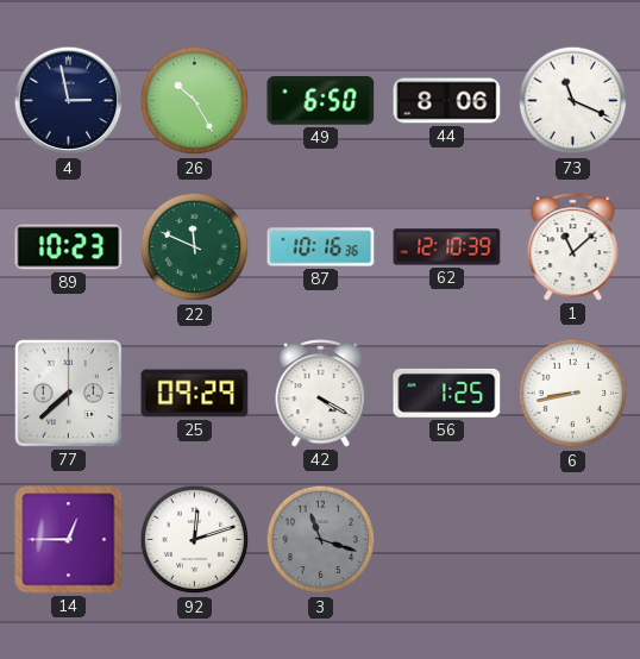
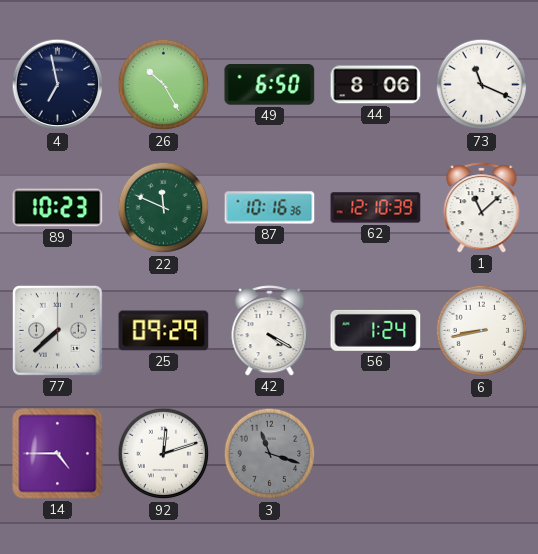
4: 2:58 -> 6:58
56: 1:25 -> 1:24
14: 12:45 -> 4:45
